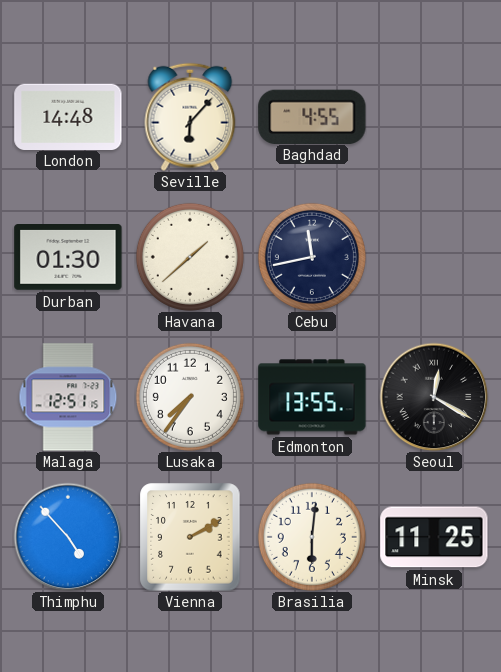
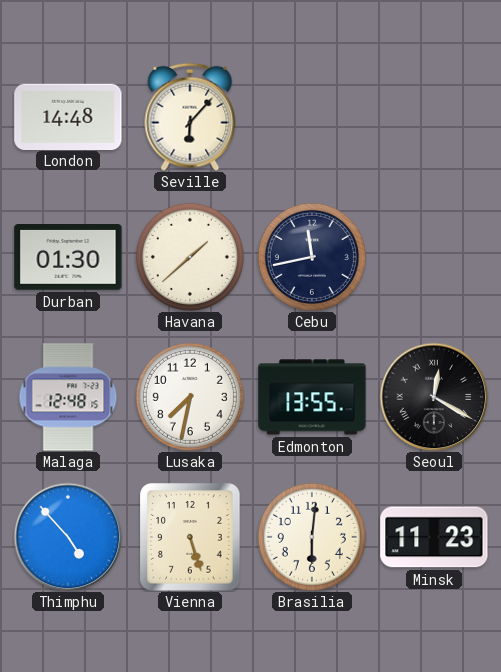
Baghdad: 4:55 -> none
Malaga: 12:51 -> 12:48
Lusaka: 7:36 -> 7:32
Vienna: 2:10 -> 5:27
Minsk: 11:25 -> 11:23
